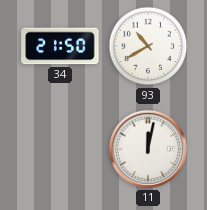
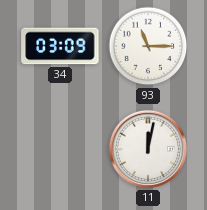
34: 21:50 -> 03:09
93: 10:40 -> 11:15
